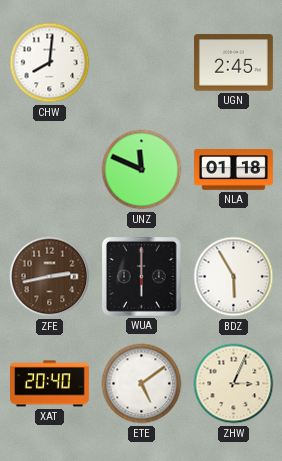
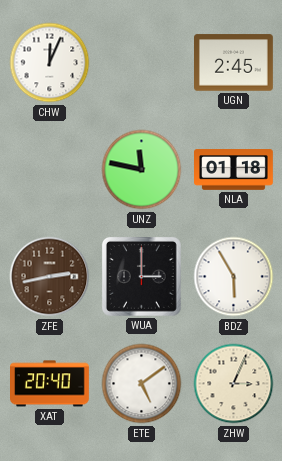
CHW: 8:01 -> 12:04
UNZ: 11:49 -> 11:47
WUA: 6:00 -> 3:00
